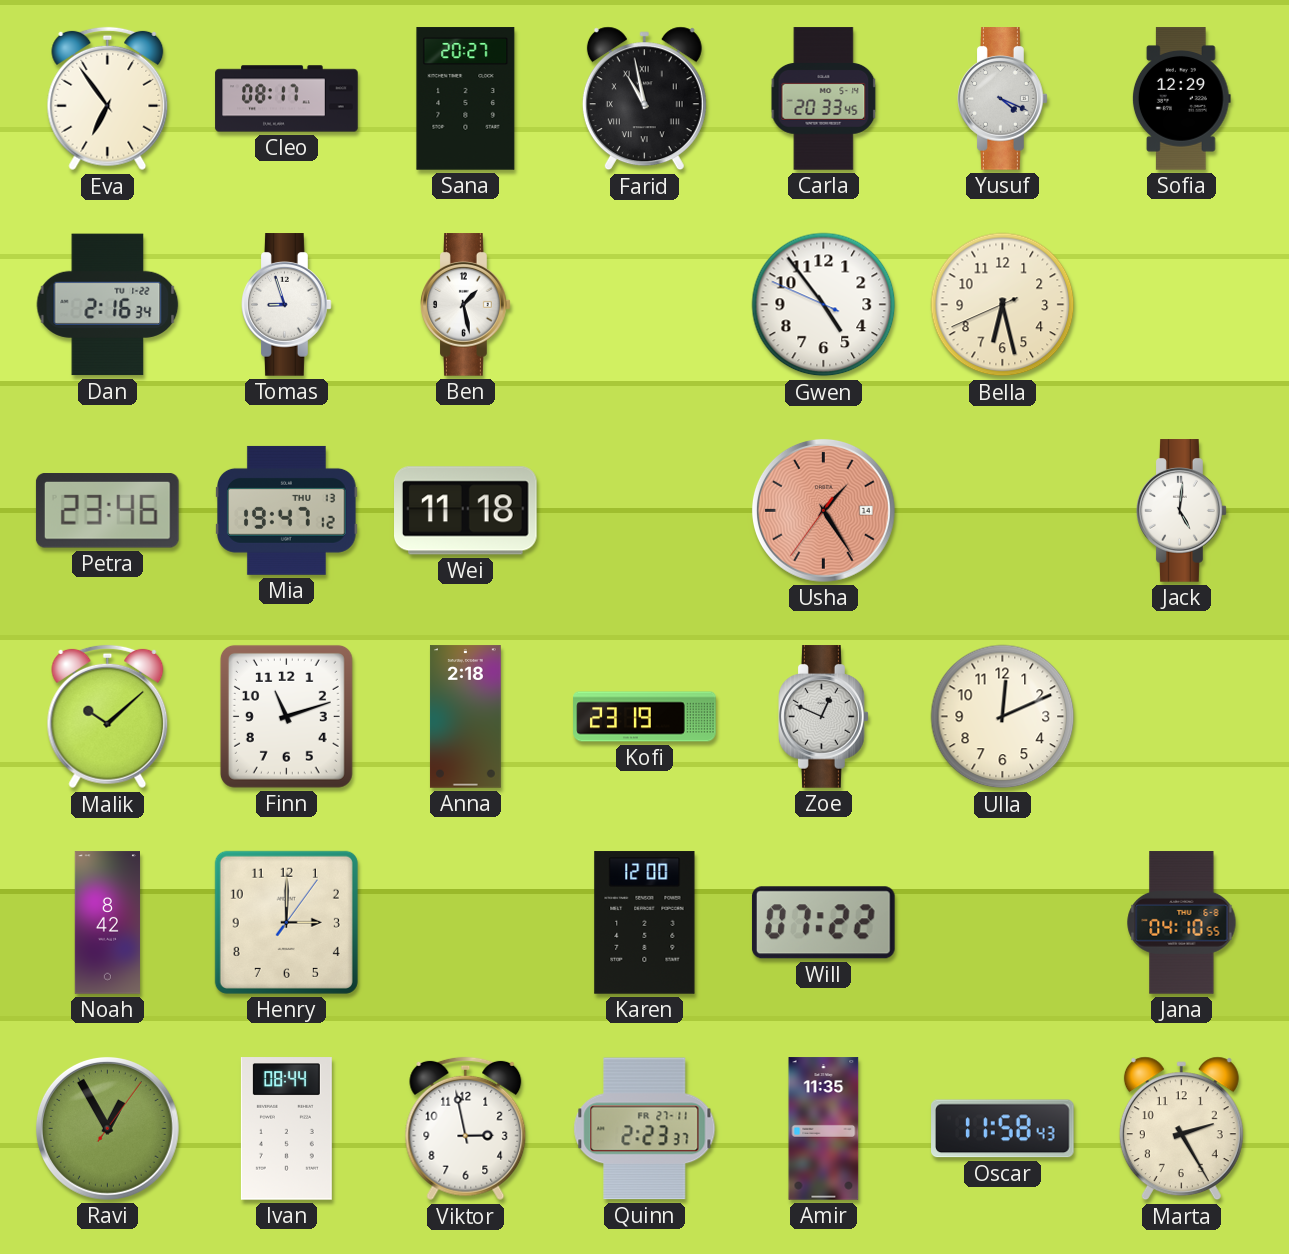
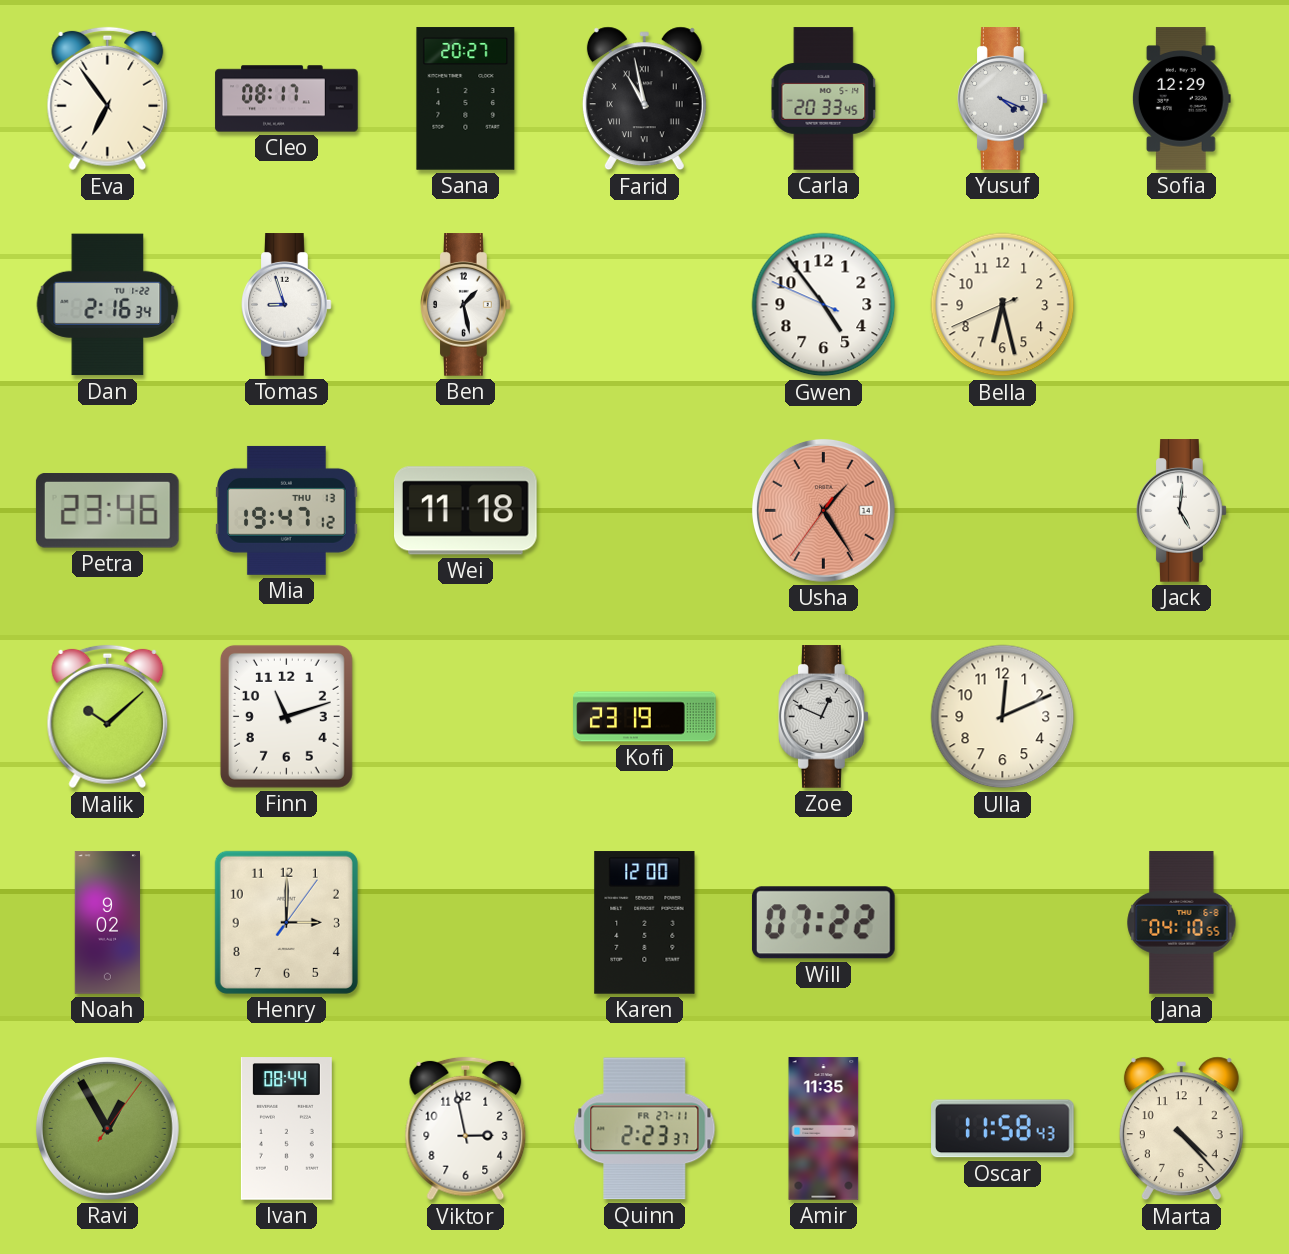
Anna: 2:18 -> none
Noah: 8:42 -> 9:02
Marta: 2:25 -> 4:23
